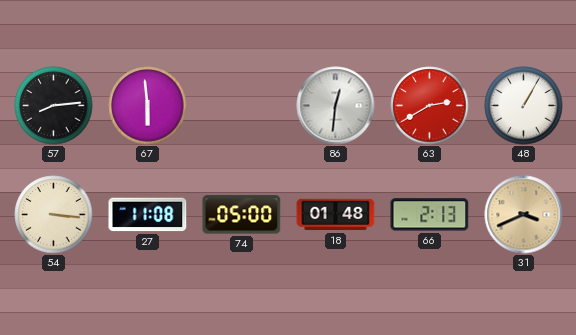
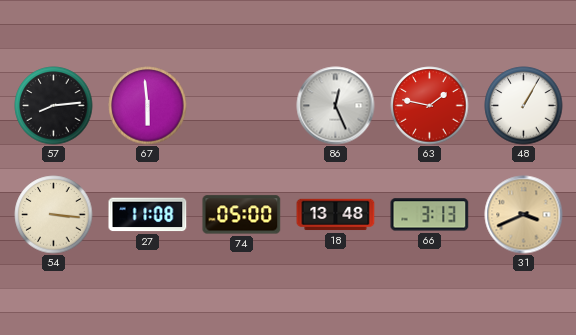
86: 12:31 -> 12:26
63: 2:40 -> 1:47
18: 01:48 -> 13:48
66: 2:13 -> 3:13
